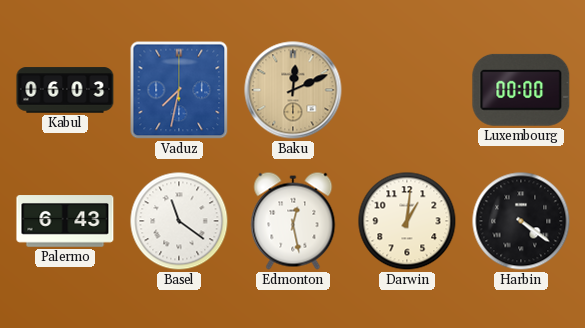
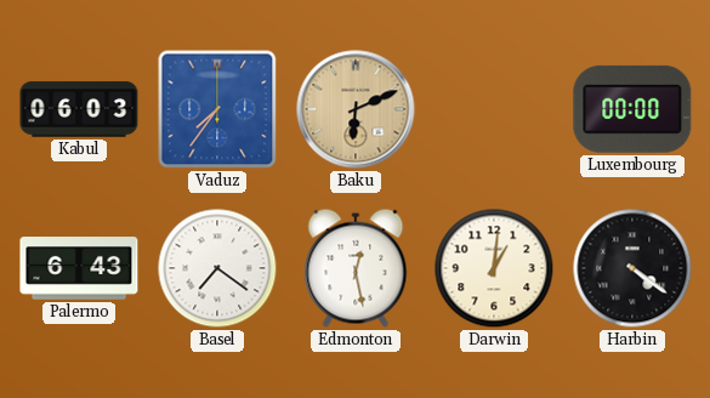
Vaduz: 7:32 -> 7:36
Baku: 12:11 -> 6:11
Basel: 11:21 -> 7:21
